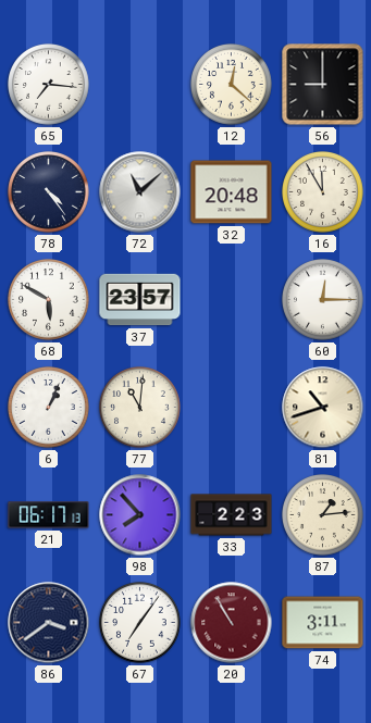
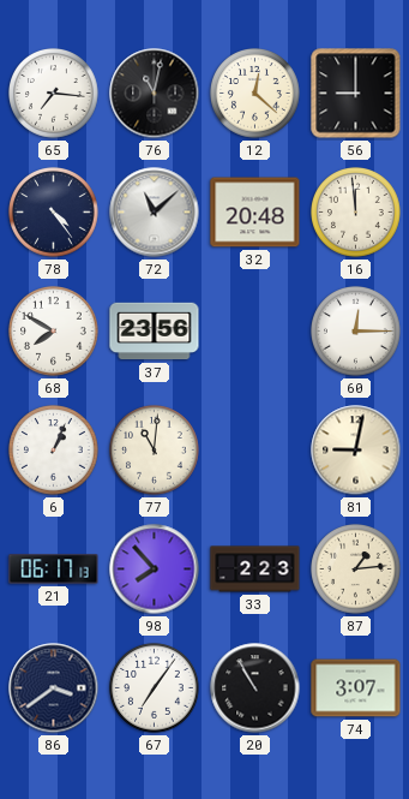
76: none -> 11:02
16: 11:55 -> 11:59
68: 5:50 -> 7:50
37: 23:57 -> 23:56
81: 10:42 -> 9:02
20 dial: burgundy -> black
74: 3:11 -> 3:07
